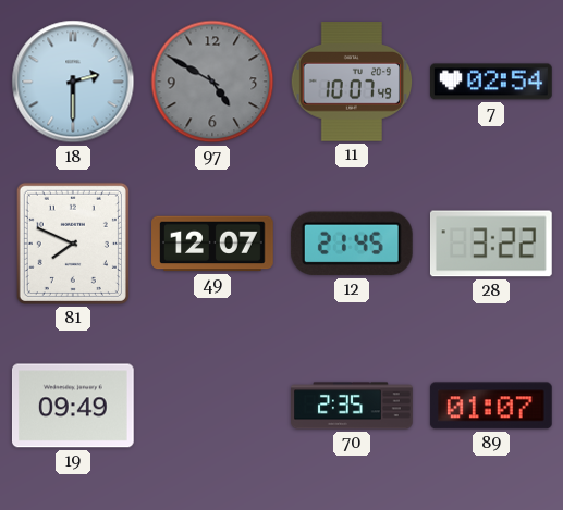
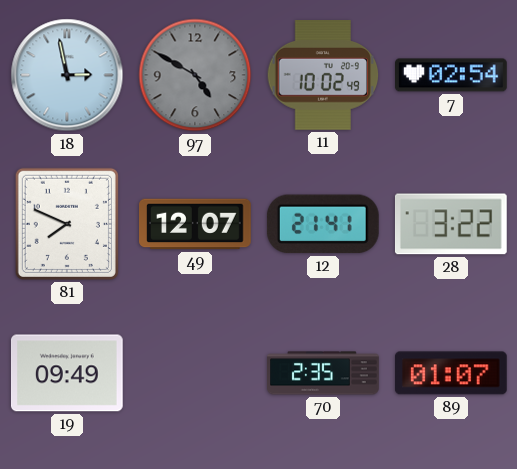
18: 2:30 -> 2:58
11: 10:07 -> 10:02
12: 21:45 -> 21:41
